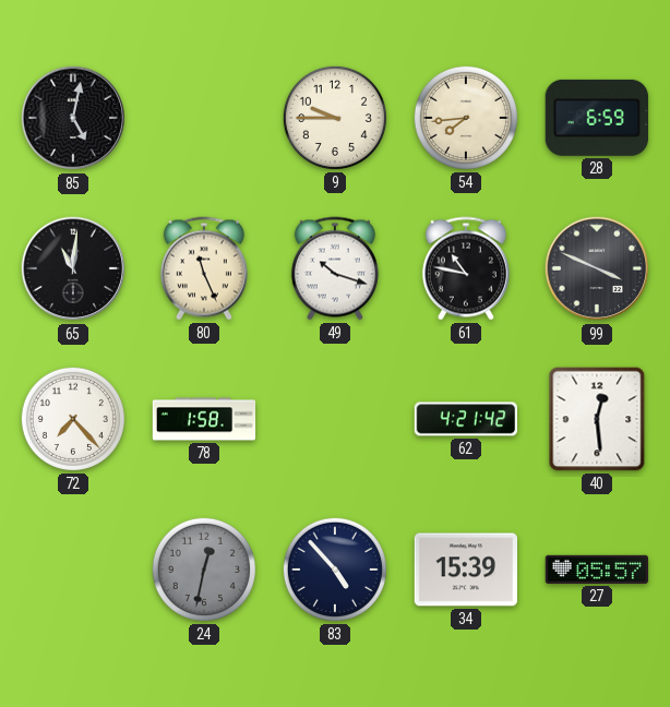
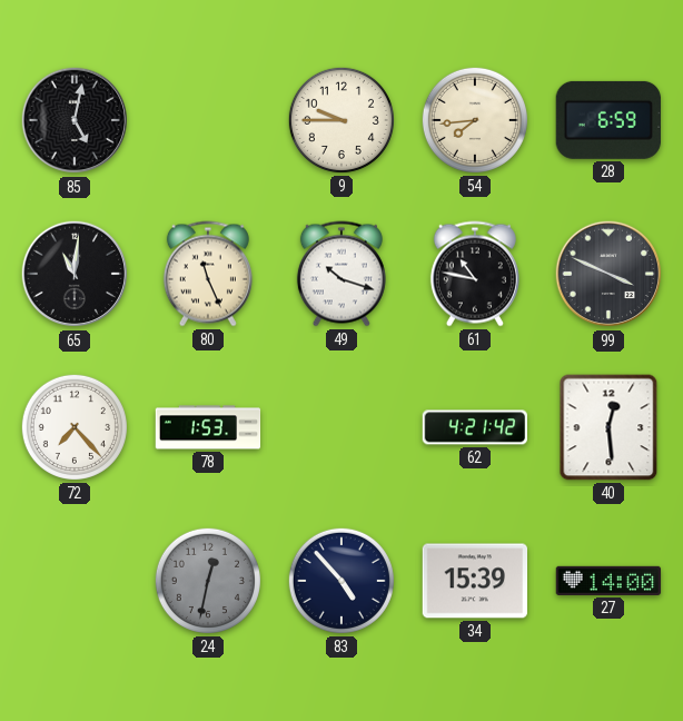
78: 1:58 -> 1:53
27: 05:57 -> 14:00
